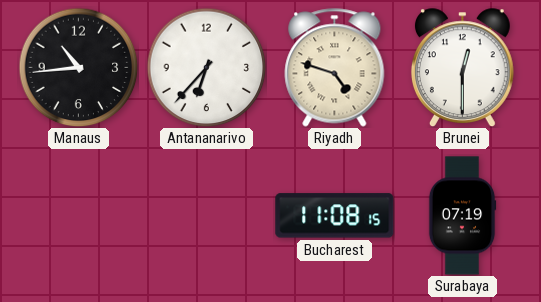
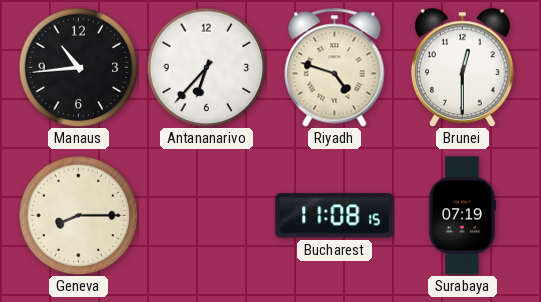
Geneva: none -> 8:15
